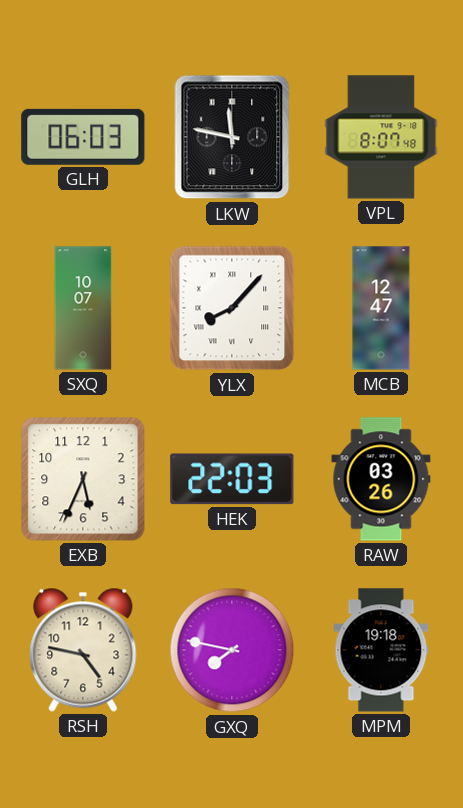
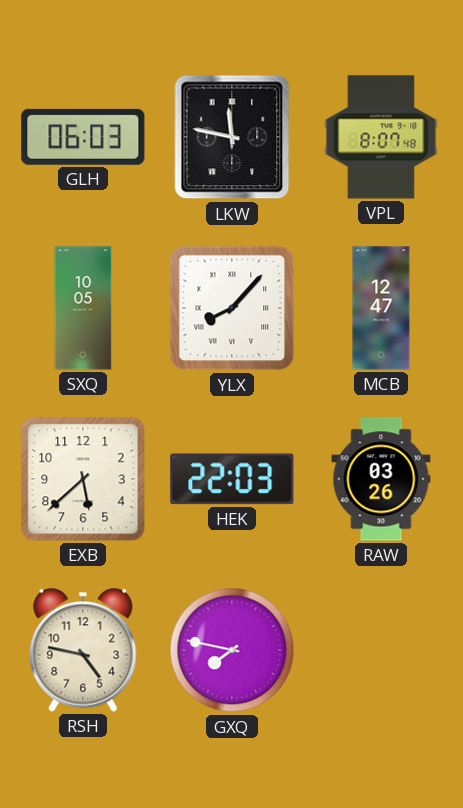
SXQ: 10:07 -> 10:05
EXB: 5:34 -> 5:38
MPM: 19:18 -> none
